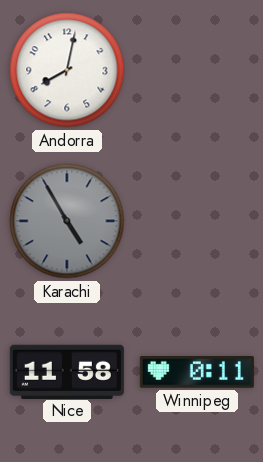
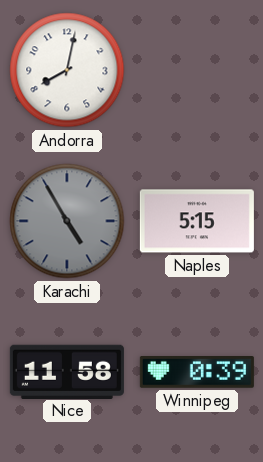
Naples: none -> 5:15
Winnipeg: 0:11 -> 0:39
